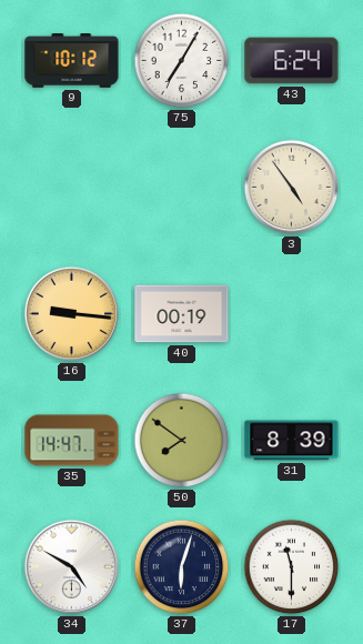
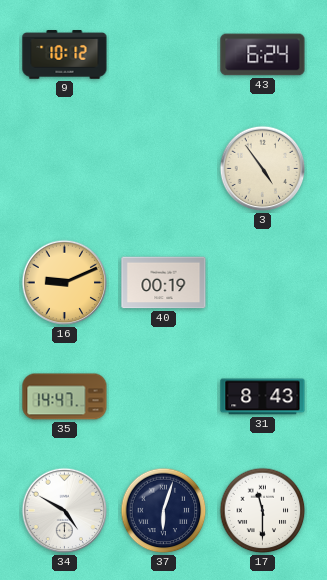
75: 7:05 -> none
16: 9:16 -> 9:11
50: 7:51 -> none
31: 8:39 -> 8:43
